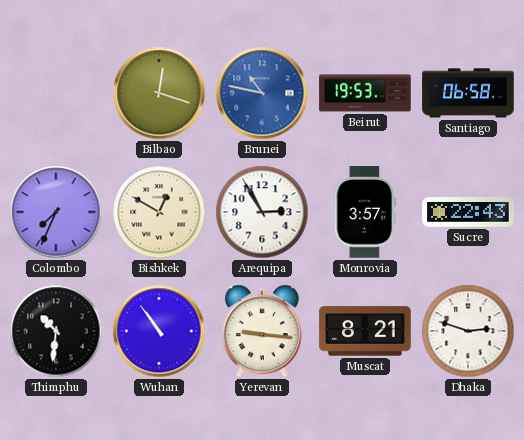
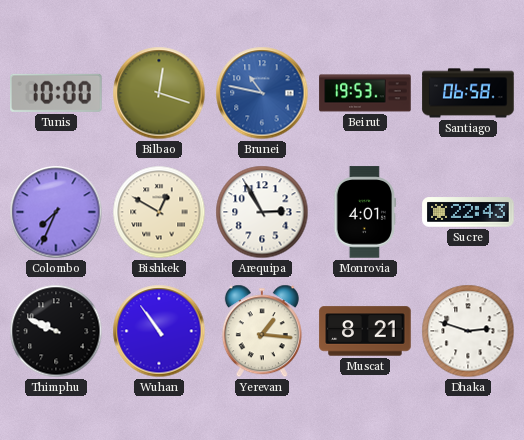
Tunis: none -> 10:00
Monrovia: 3:57 -> 4:01
Thimphu: 10:31 -> 9:49
Yerevan: 9:16 -> 1:16
